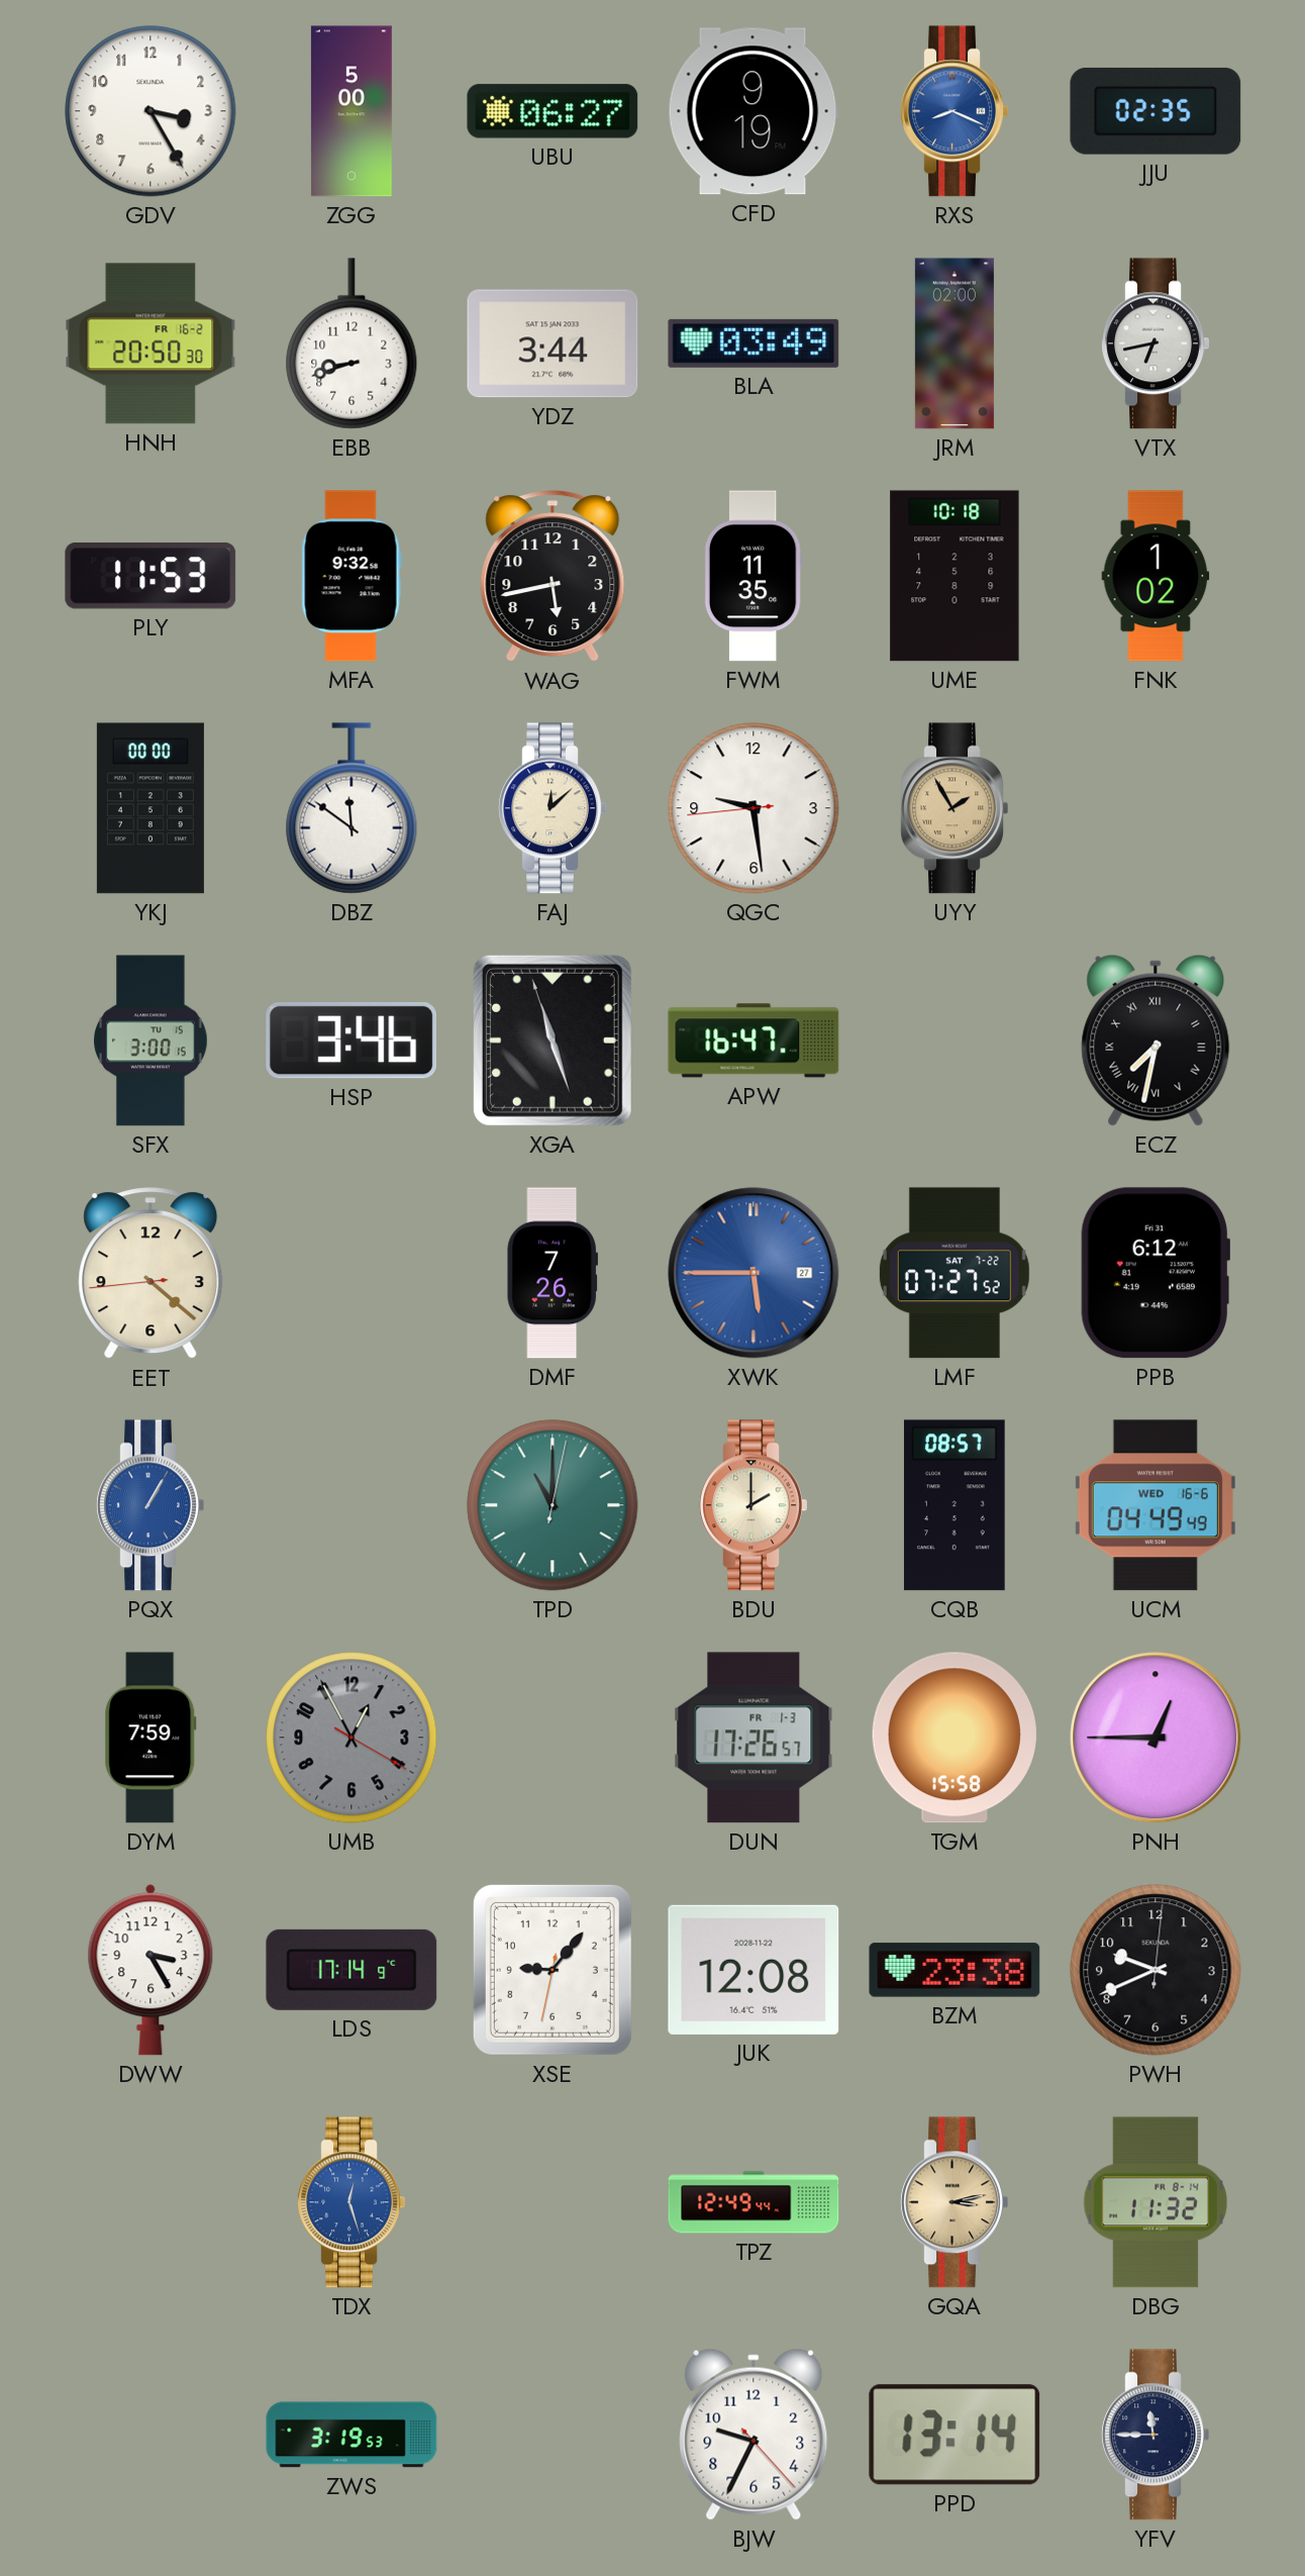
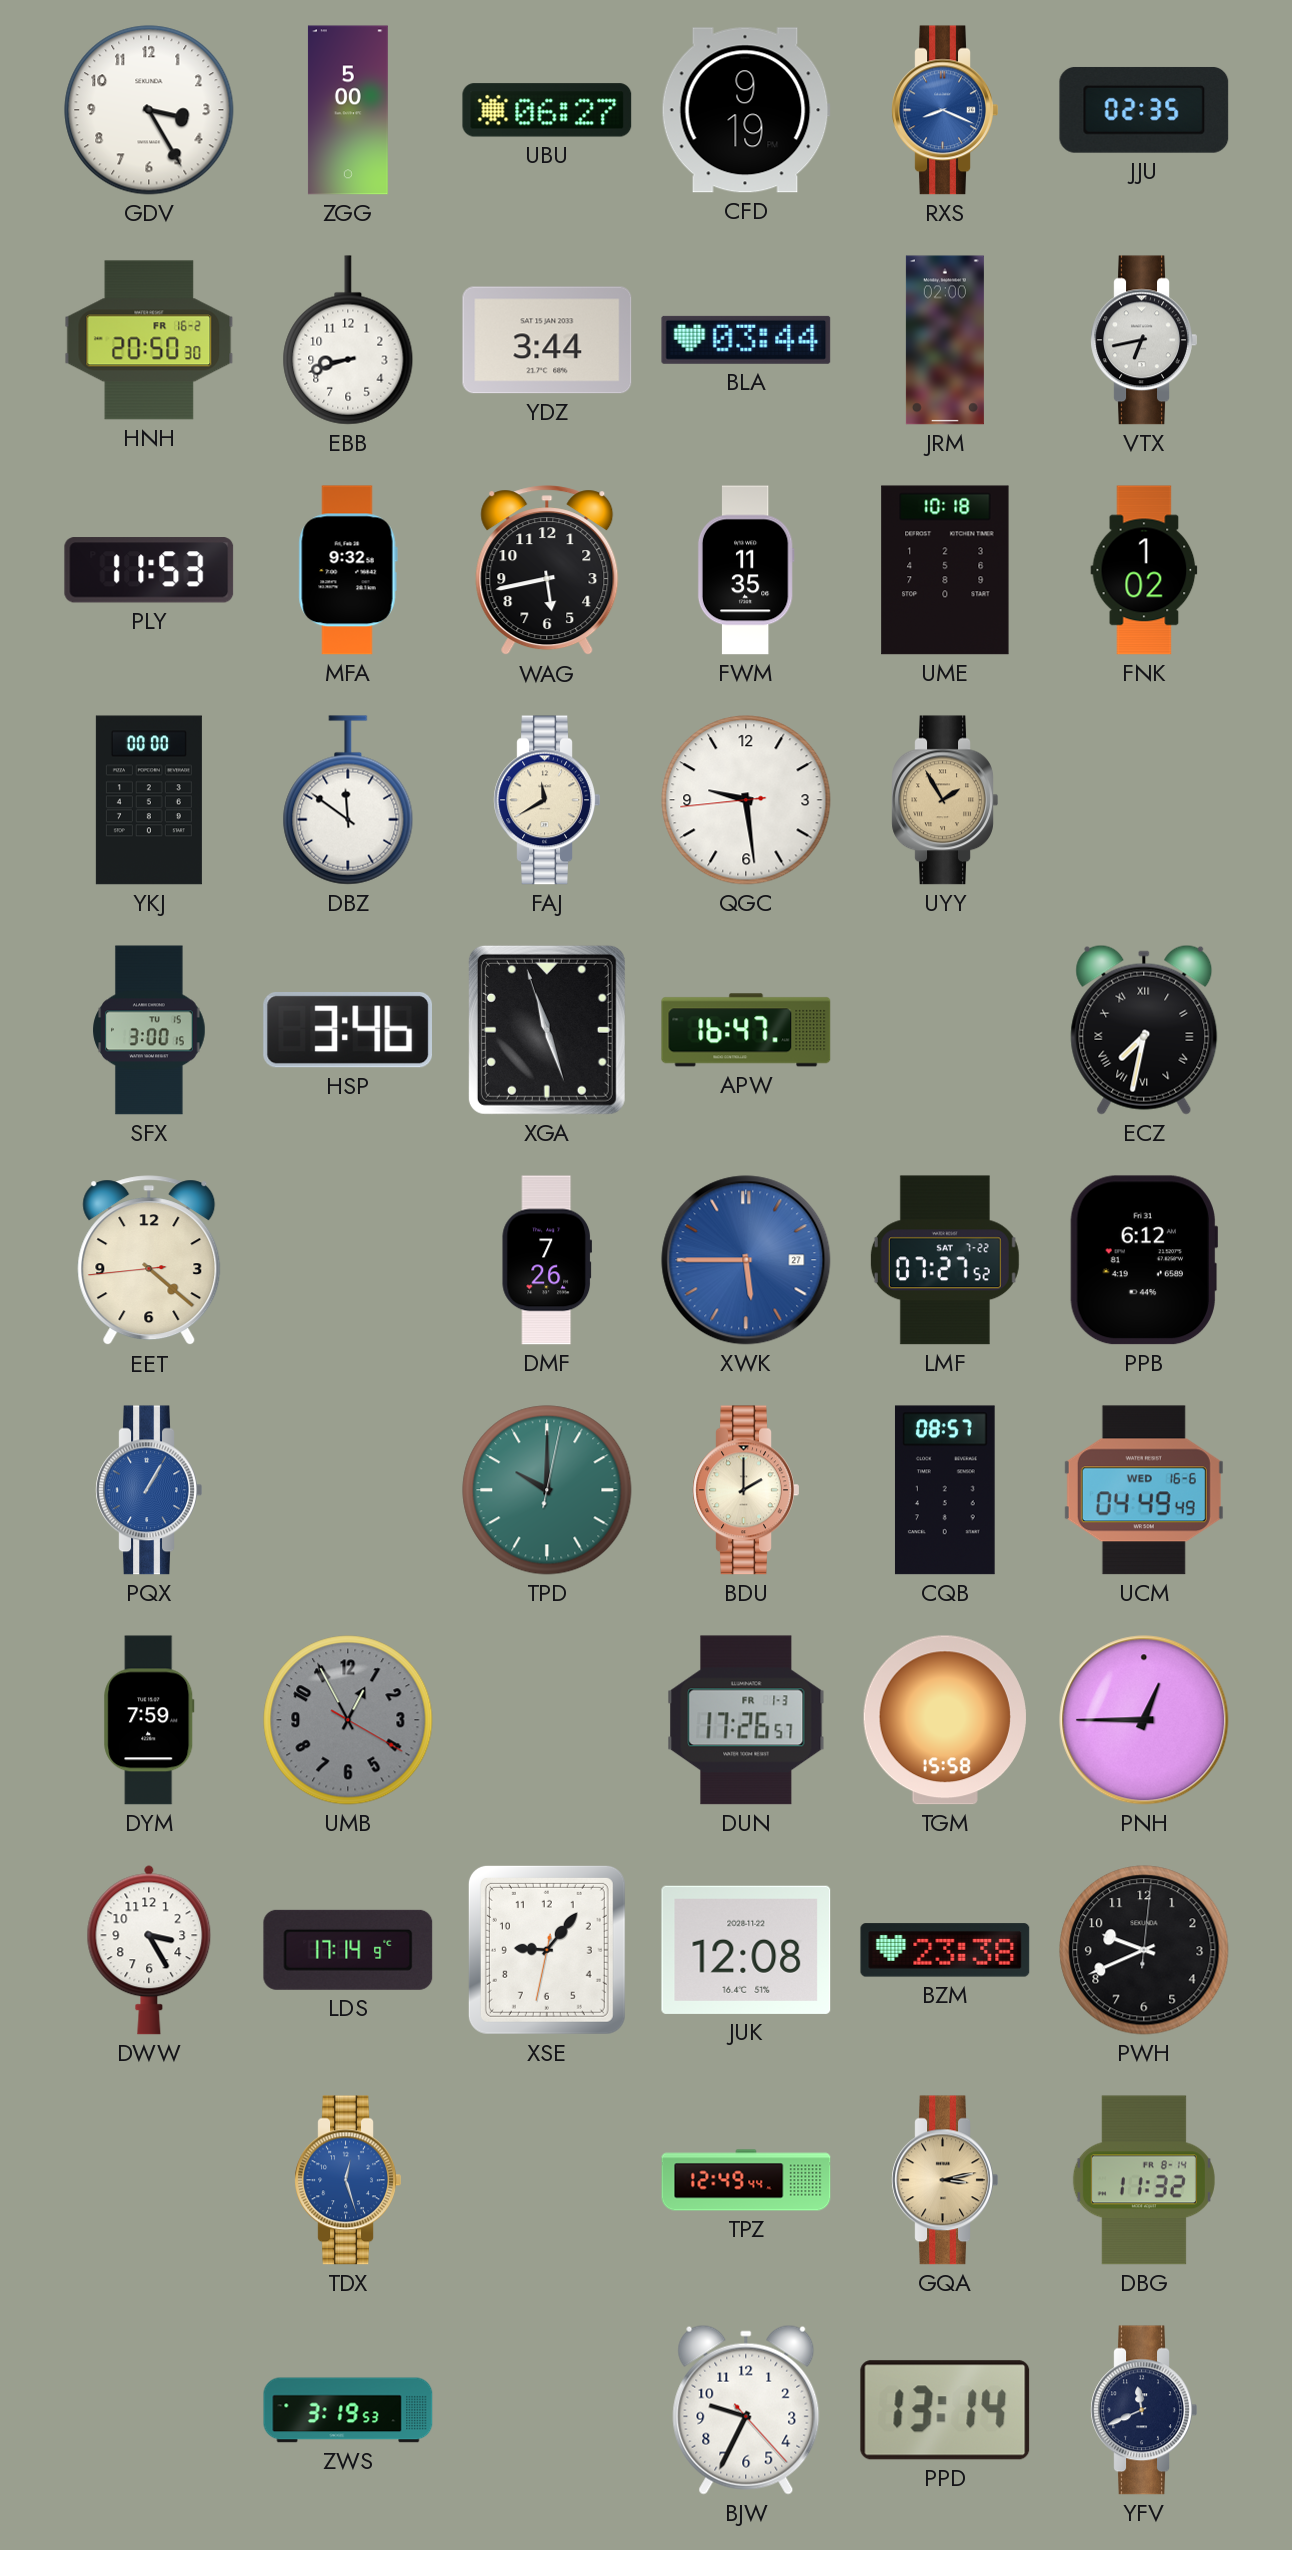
BLA: 03:49 -> 03:44
FAJ: 12:08 -> 11:40
TPD: 11:00 -> 10:00
YFV: 11:45 -> 11:41
